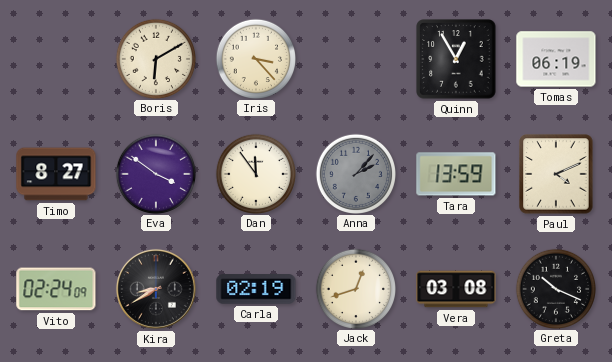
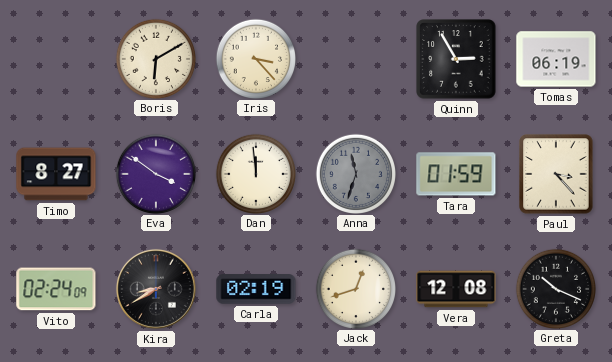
Quinn: 12:55 -> 2:55
Dan: 11:54 -> 11:59
Anna: 2:07 -> 11:33
Tara: 13:59 -> 01:59
Paul: 4:11 -> 3:23
Vera: 03:08 -> 12:08
